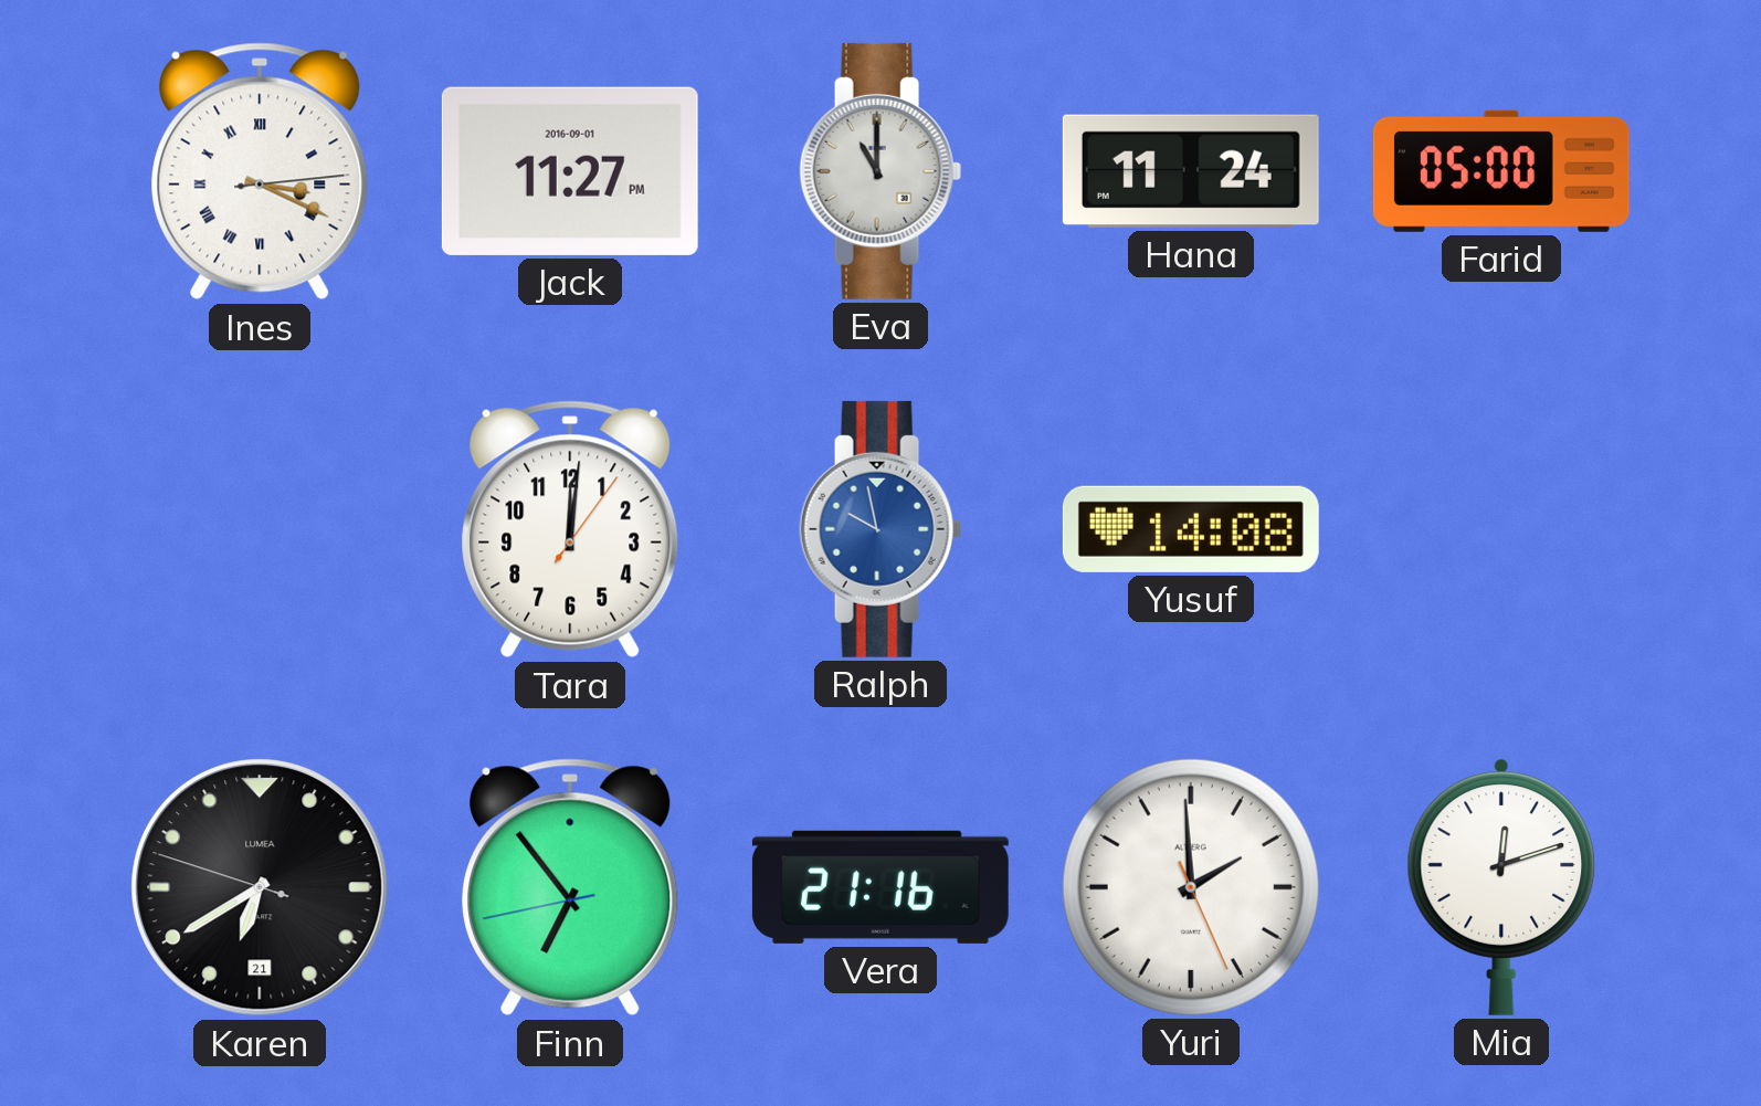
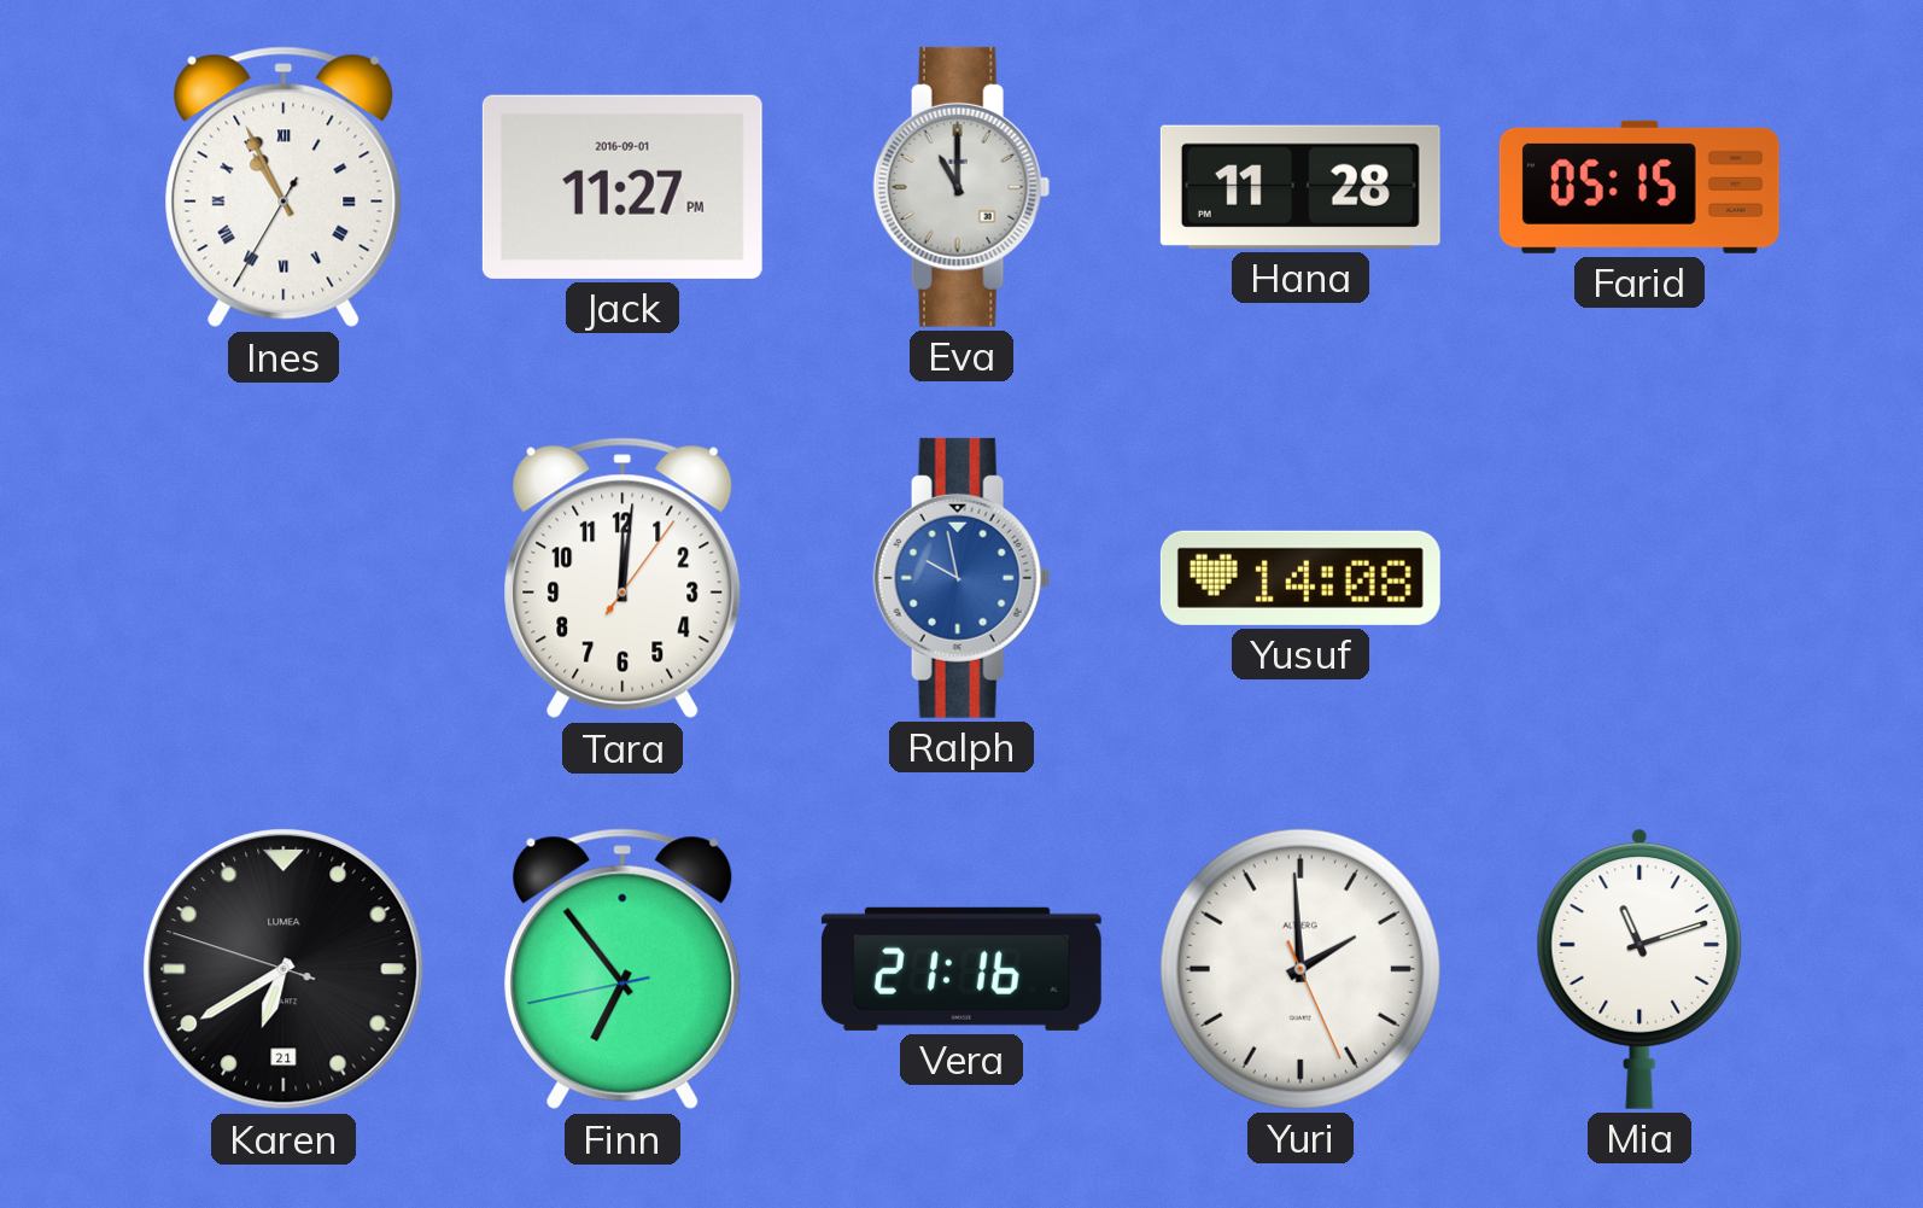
Ines: 3:19 -> 10:55
Hana: 11:24 -> 11:28
Farid: 05:00 -> 05:15
Mia: 12:12 -> 11:12
